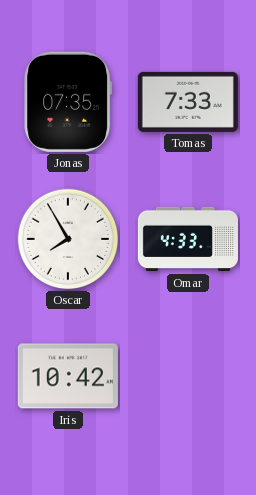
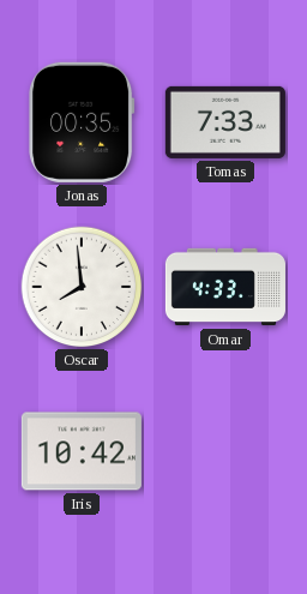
Jonas: 07:35 -> 00:35
Oscar: 7:55 -> 7:59
